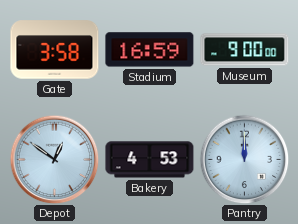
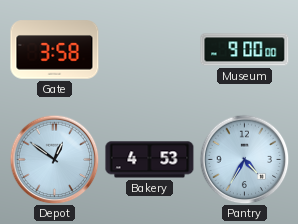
Stadium: 16:59 -> none
Pantry: 12:00 -> 4:35
